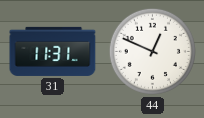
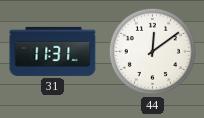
44: 12:49 -> 12:09
